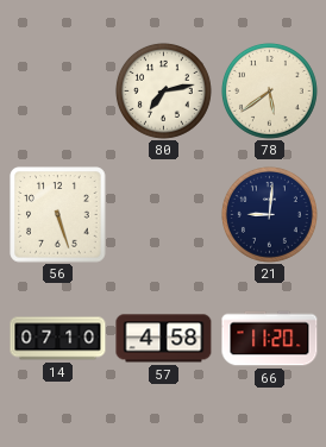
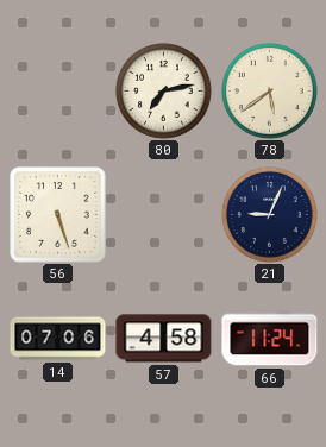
21: 9:01 -> 9:04
14: 07:10 -> 07:06
66: 11:20 -> 11:24
